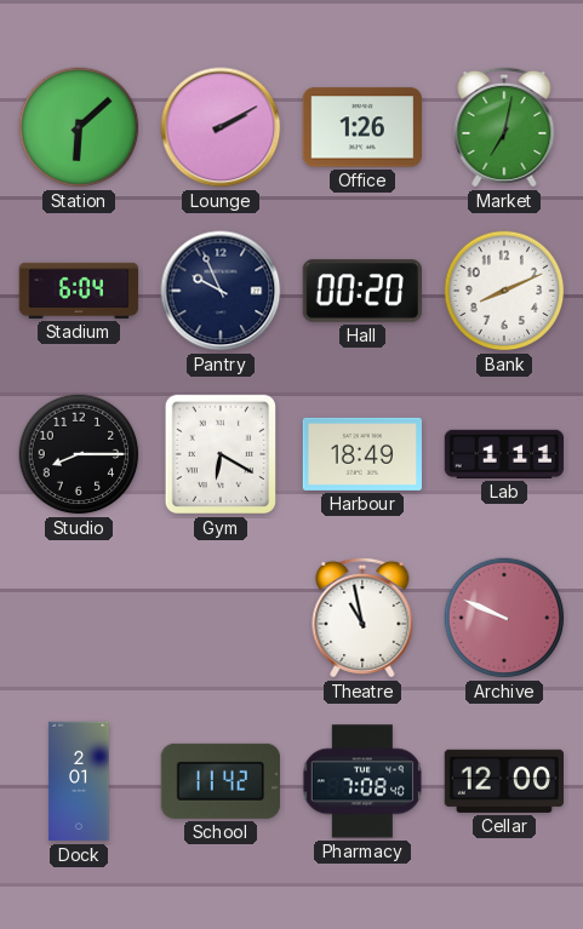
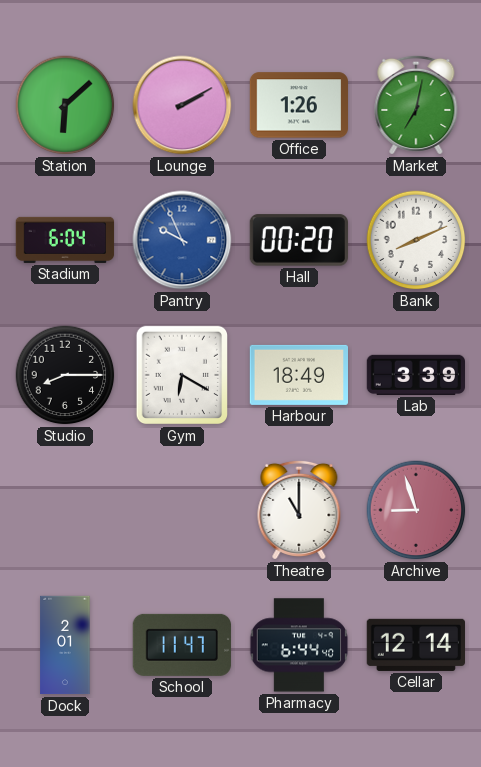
Pantry dial: navy -> blue
Lab: 1:11 -> 3:39
Theatre: 10:58 -> 11:00
Archive: 9:49 -> 8:57
School: 11:42 -> 11:47
Pharmacy: 7:08 -> 6:44
Cellar: 12:00 -> 12:14
